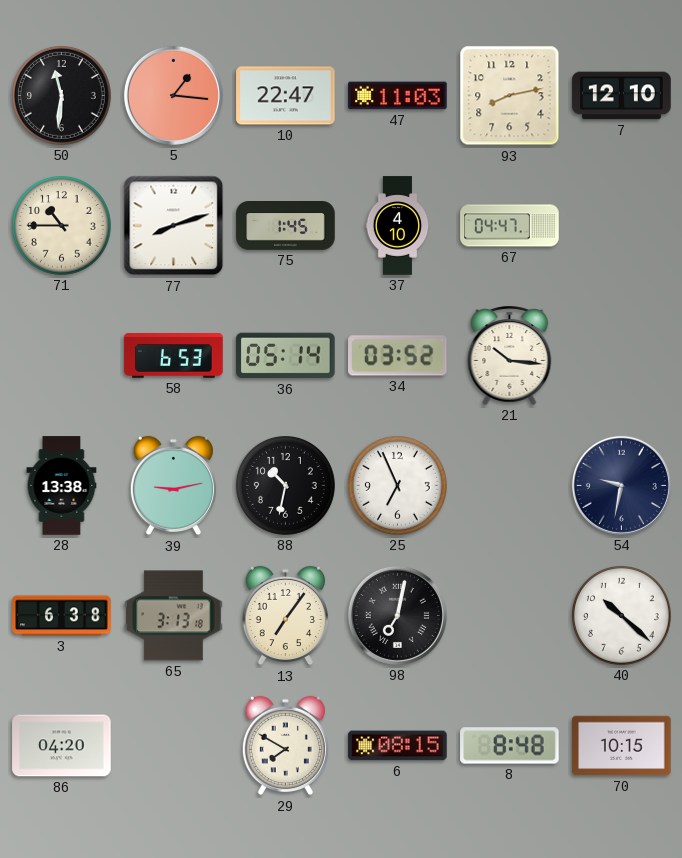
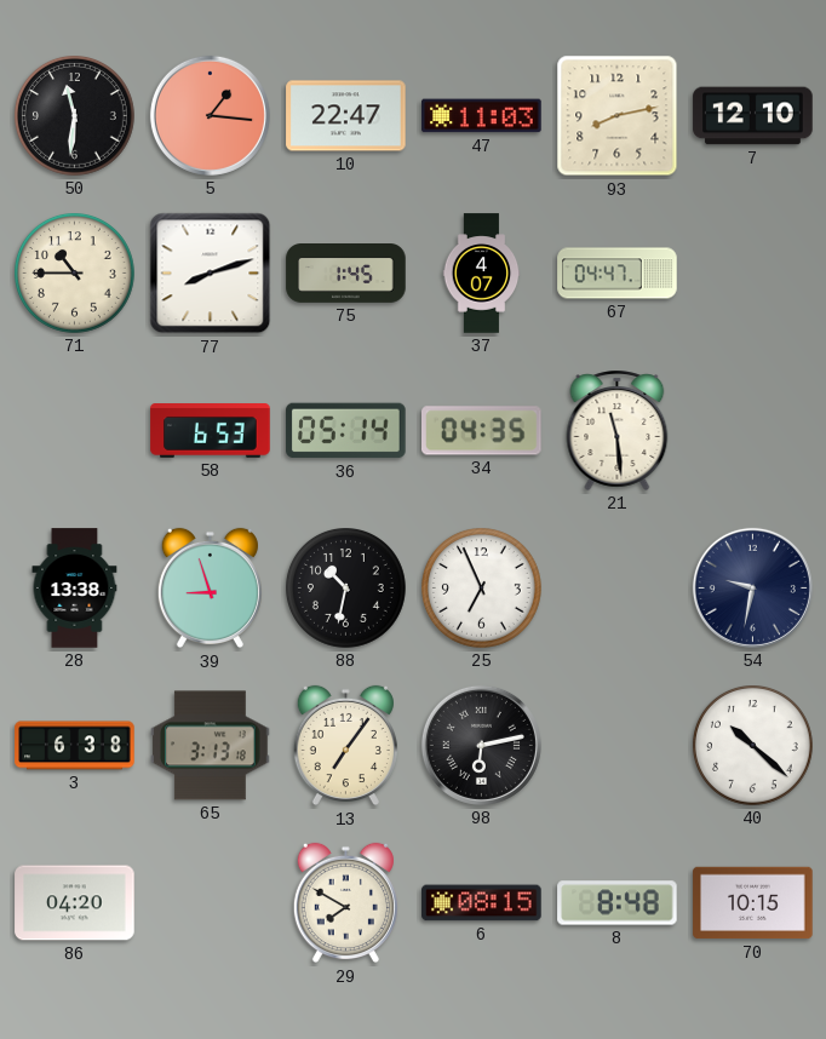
37: 4:10 -> 4:07
34: 03:52 -> 04:35
21: 10:16 -> 11:29
39: 9:13 -> 8:57
98: 7:02 -> 6:13
